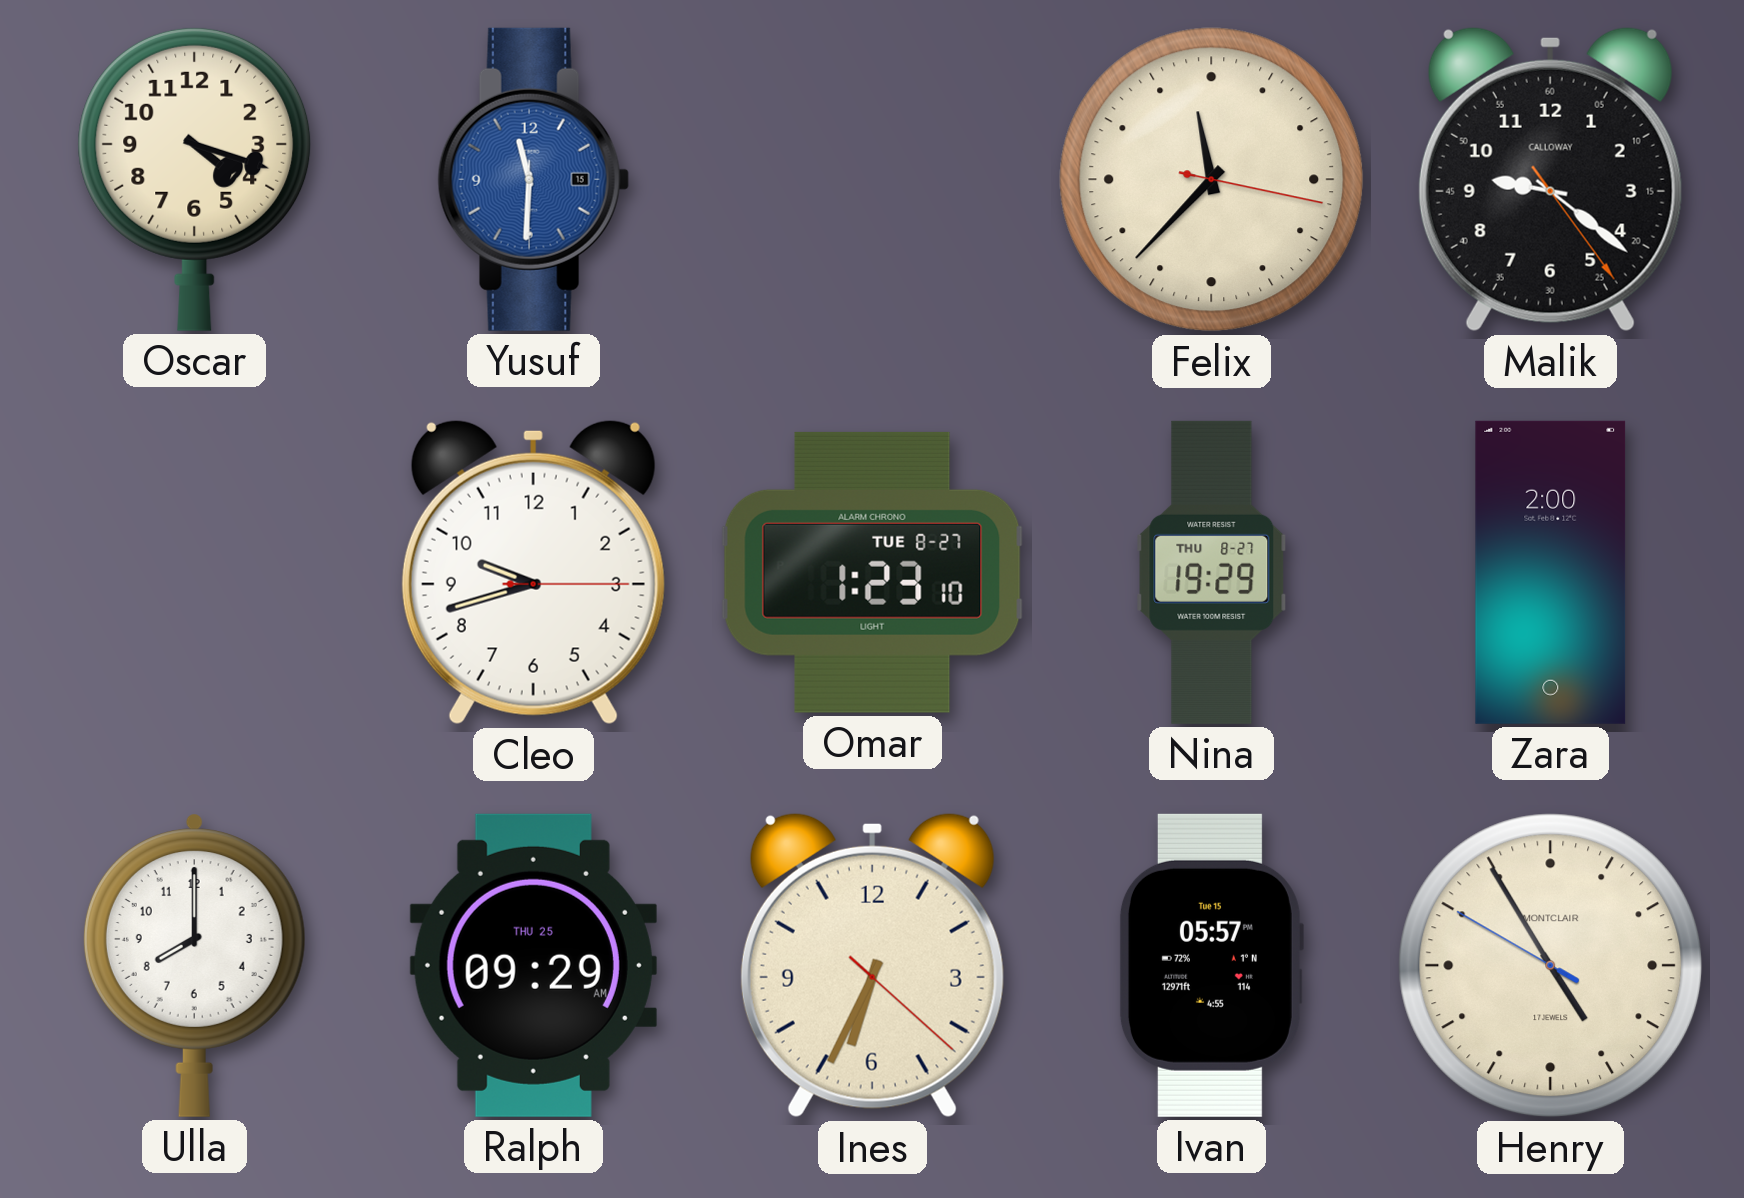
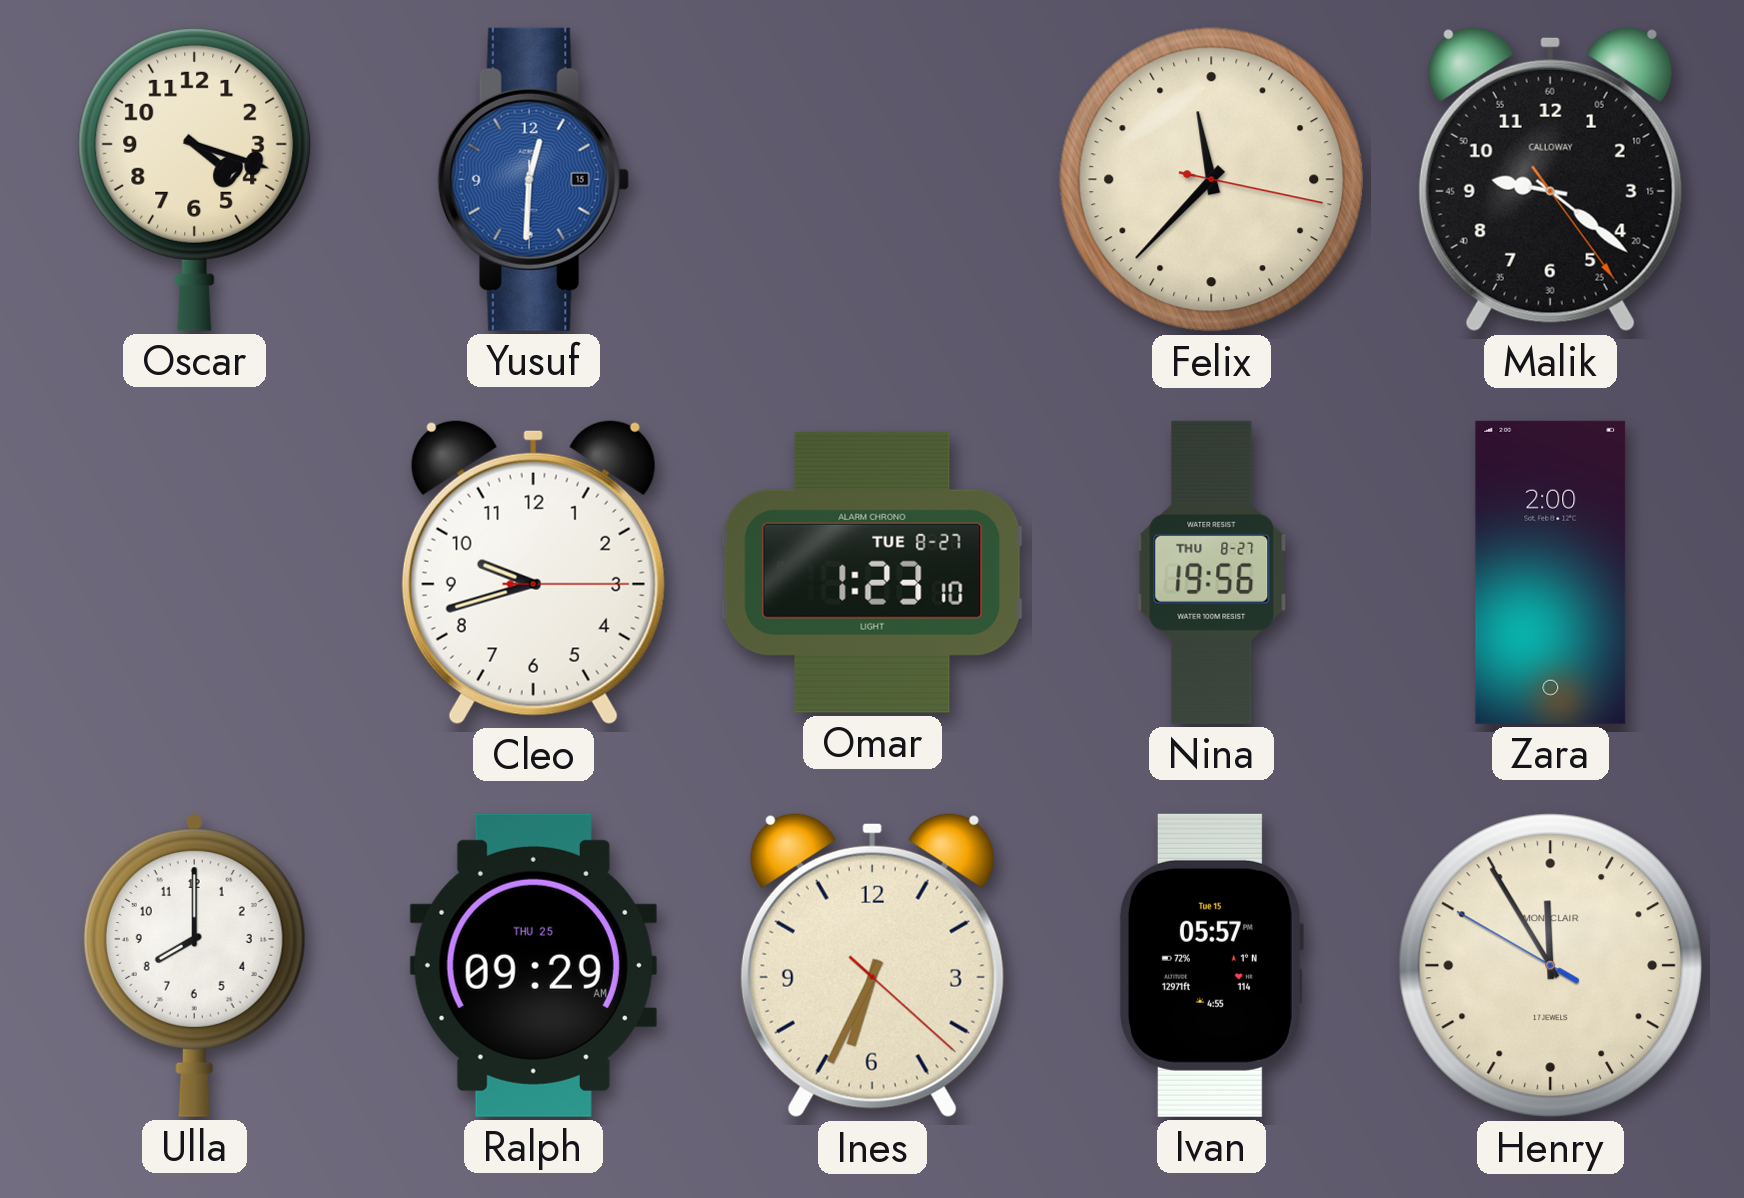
Yusuf: 11:30 -> 12:30
Nina: 19:29 -> 19:56
Henry: 4:54 -> 11:54
